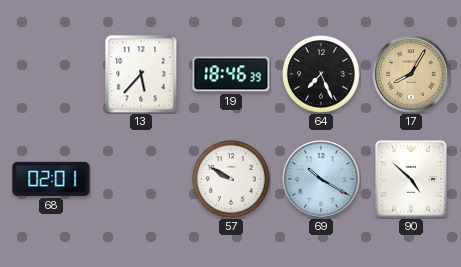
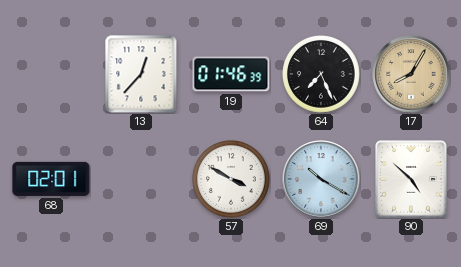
13: 5:37 -> 12:37
19: 18:46 -> 01:46
57: 9:50 -> 3:50
